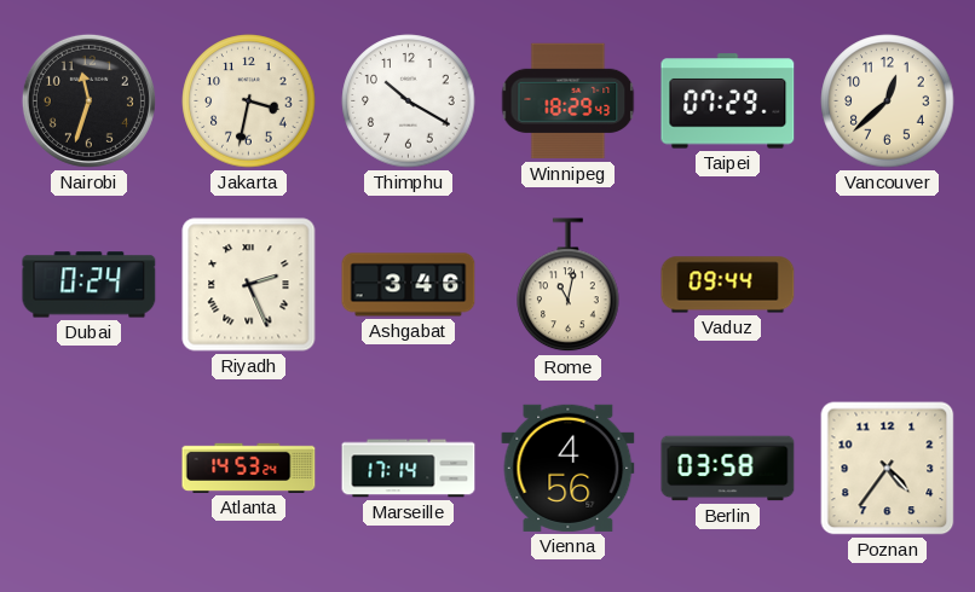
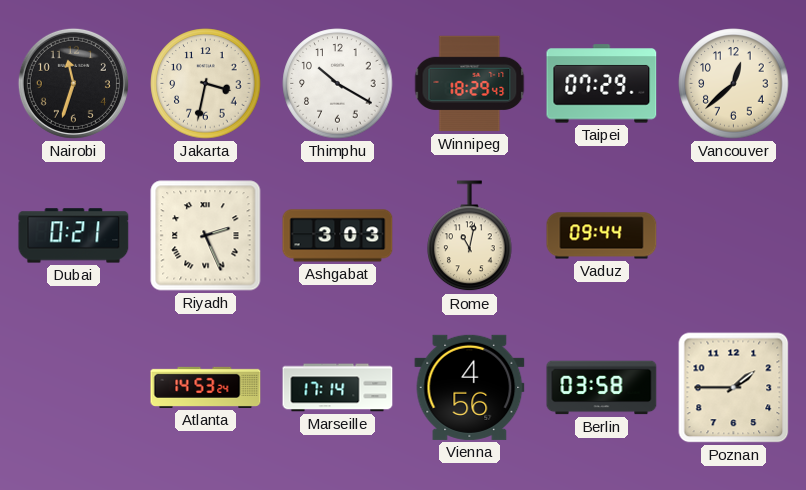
Dubai: 0:24 -> 0:21
Ashgabat: 3:46 -> 3:03
Poznan: 4:36 -> 1:45
